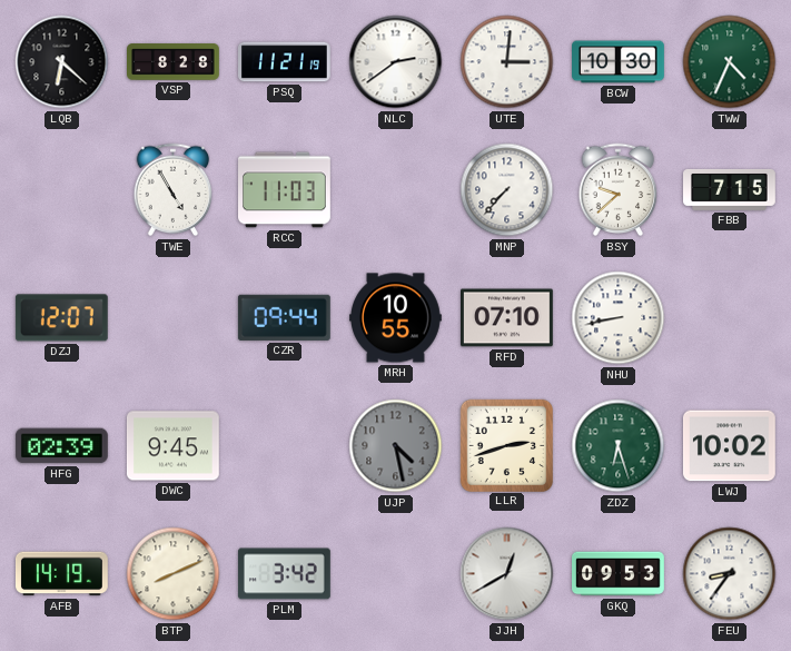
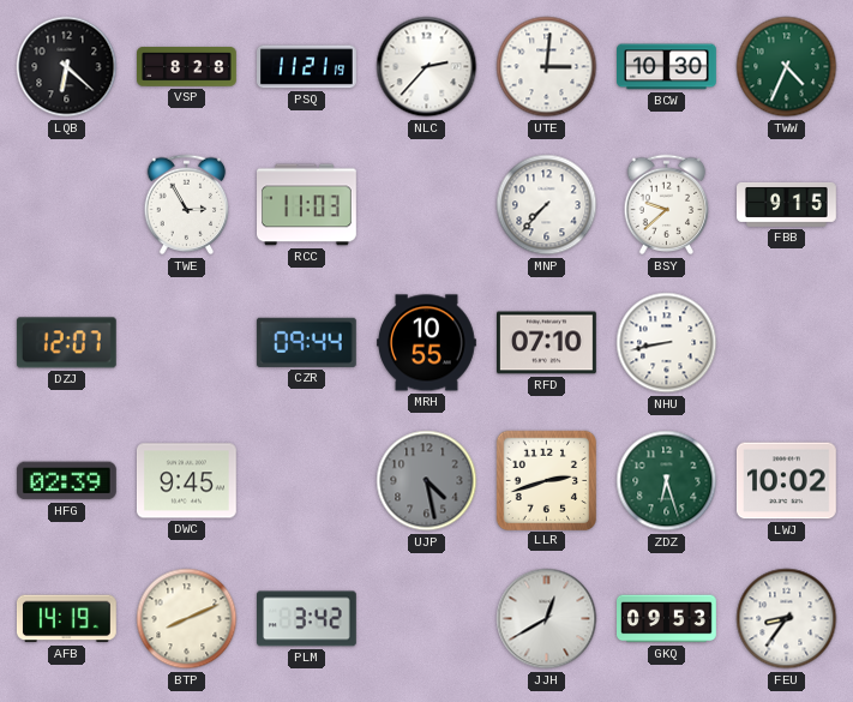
NLC: 2:39 -> 2:37
TWE: 4:55 -> 2:55
FBB: 7:15 -> 9:15
